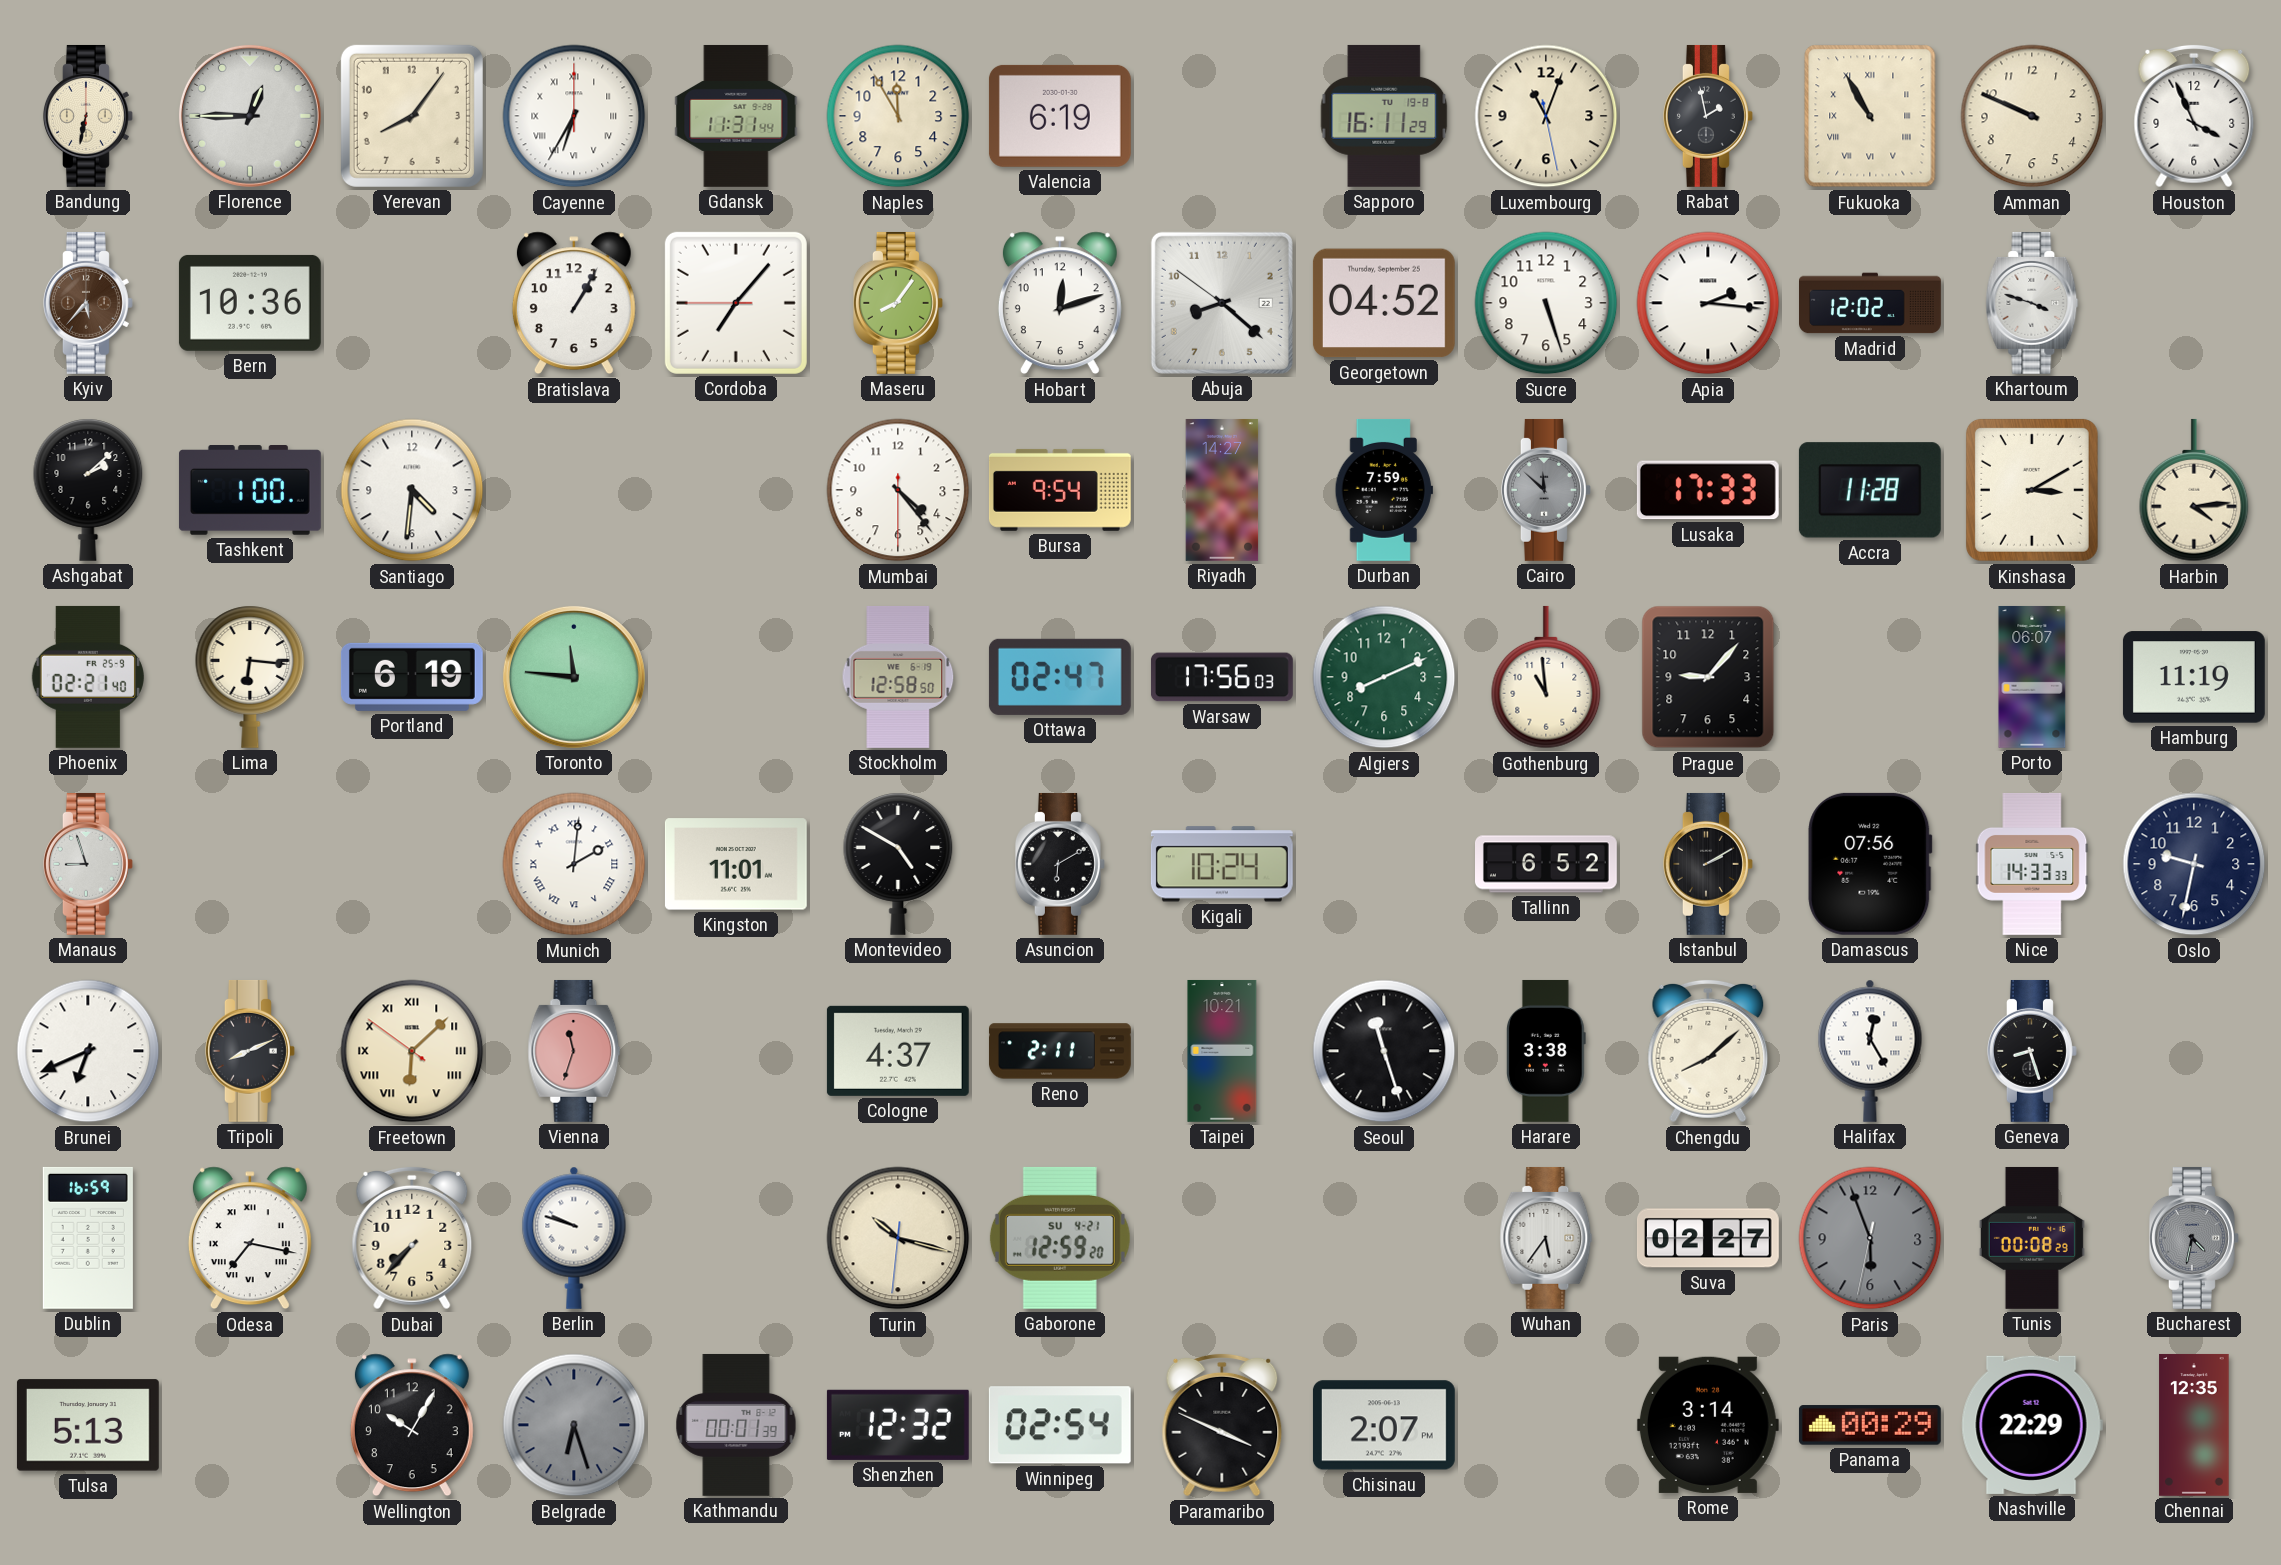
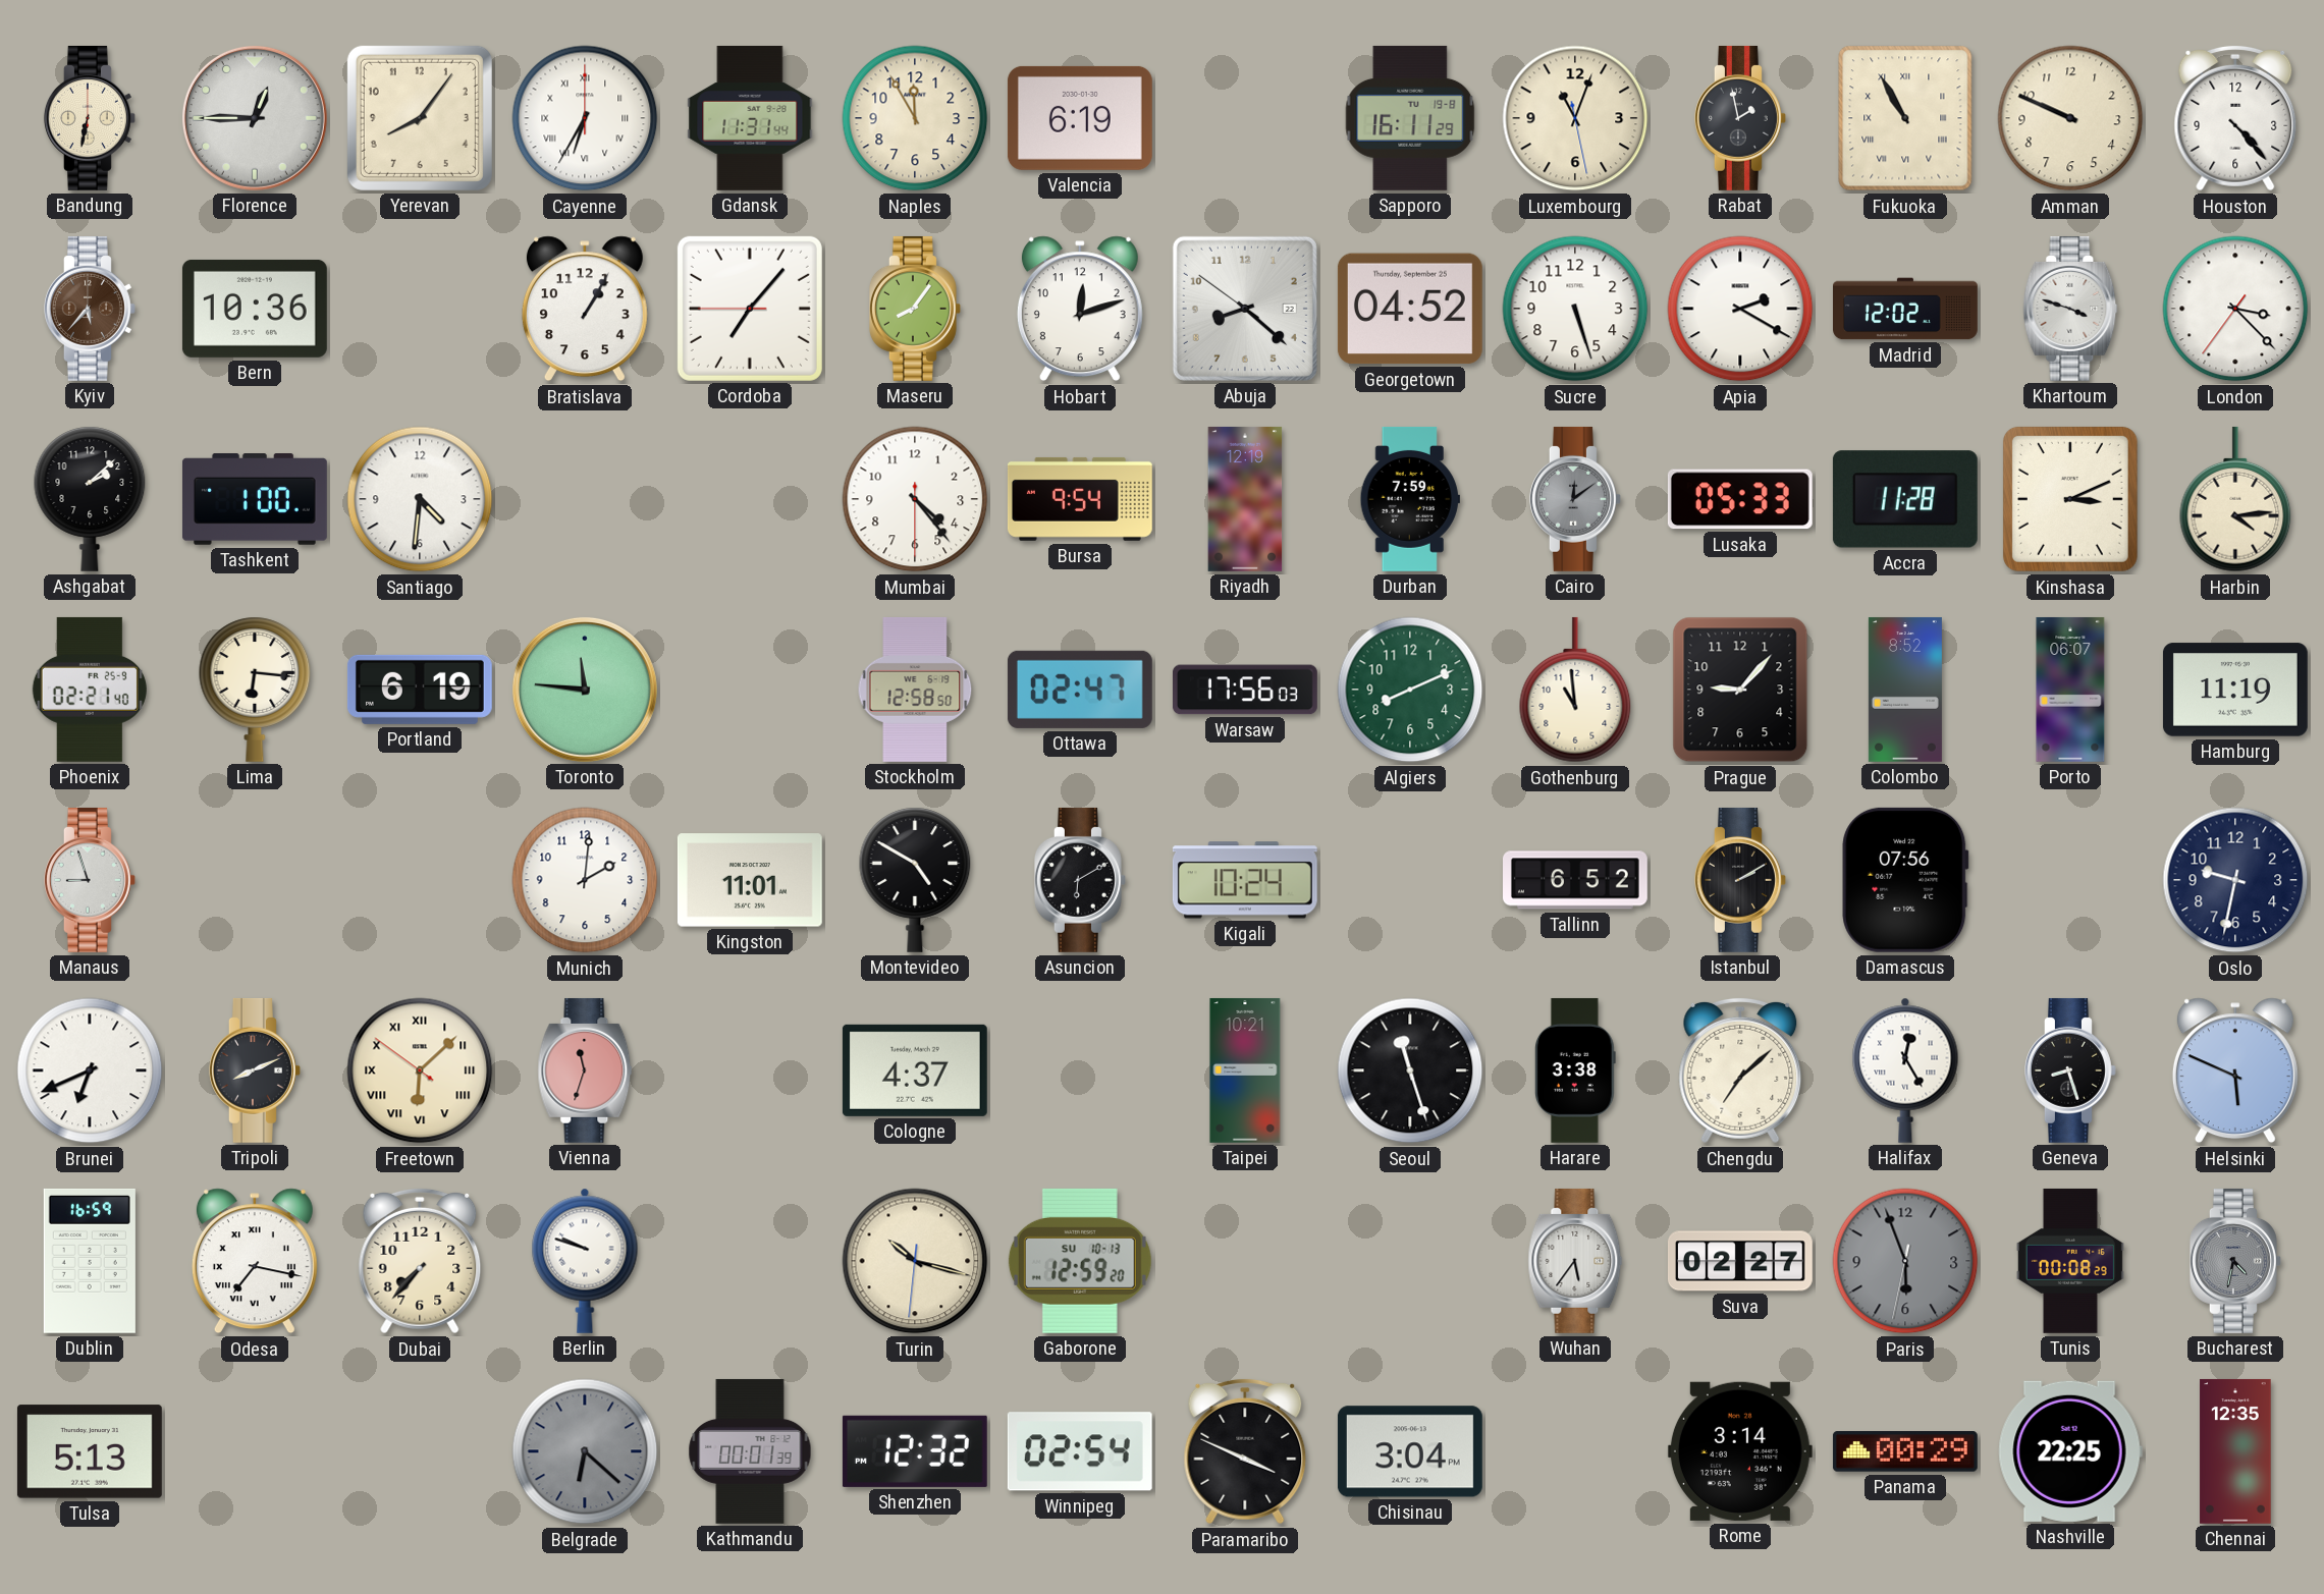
Houston: 3:56 -> 4:23
Apia: 2:16 -> 2:20
London: none -> 3:22
Riyadh: 14:27 -> 12:19
Cairo: 11:52 -> 12:09
Lusaka: 17:33 -> 05:33
Kinshasa: 3:10 -> 3:11
Colombo: none -> 8:52
Munich numerals: Roman -> Arabic
Nice: 14:33 -> none
Reno: 2:11 -> none
Chengdu: 8:08 -> 7:08
Helsinki: none -> 5:49
Gaborone date: SU 4-21 -> SU 10-13
Wellington: 10:05 -> none
Belgrade: 6:27 -> 6:22
Chisinau: 2:07 -> 3:04
Nashville: 22:29 -> 22:25
